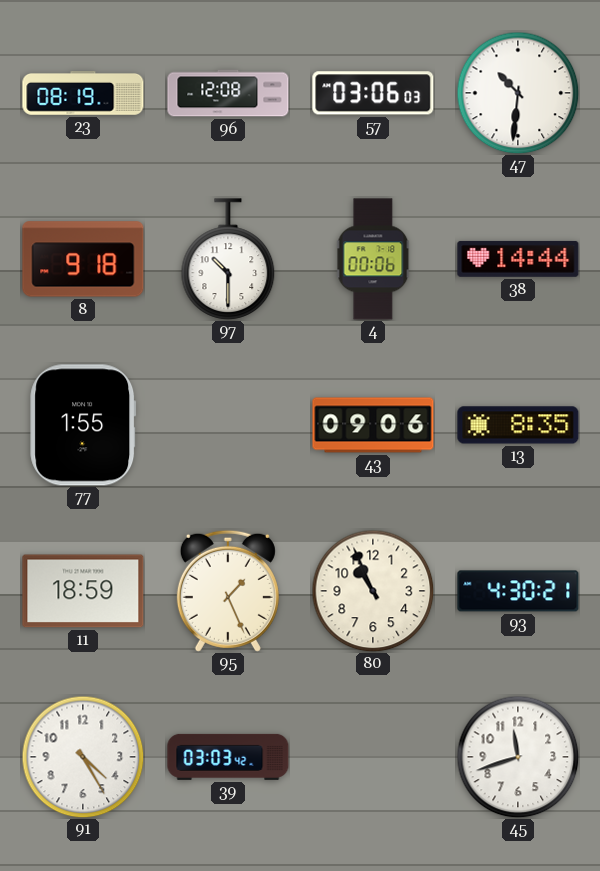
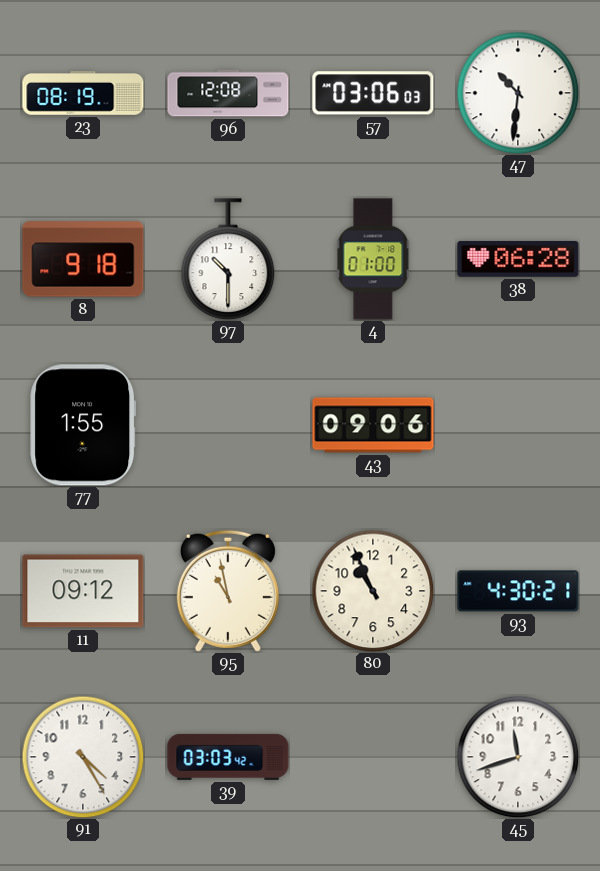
4: 00:06 -> 01:00
38: 14:44 -> 06:28
13: 8:35 -> none
11: 18:59 -> 09:12
95: 1:26 -> 10:58
